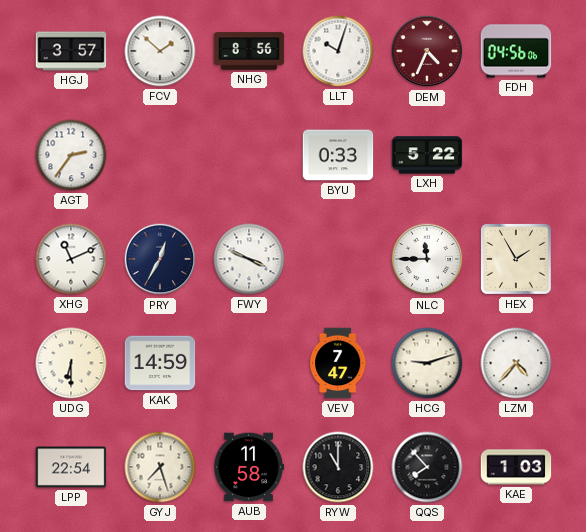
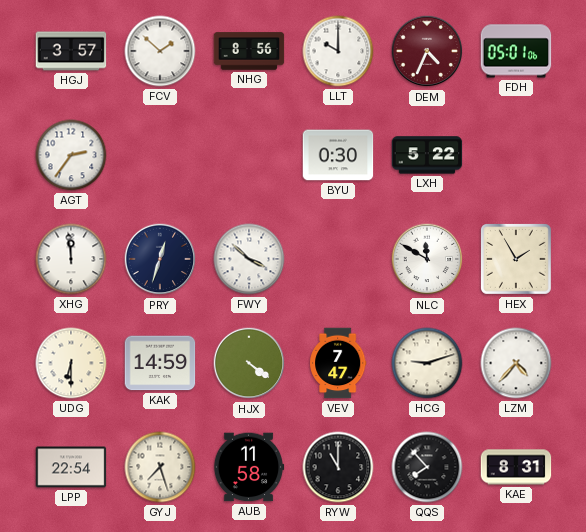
LLT: 10:03 -> 10:00
FDH: 04:56 -> 05:01
BYU: 0:33 -> 0:30
XHG: 11:11 -> 11:59
PRY: 12:35 -> 12:33
FWY: 3:49 -> 3:52
NLC: 11:45 -> 11:50
HJX: none -> 4:21
KAE: 1:03 -> 8:31
